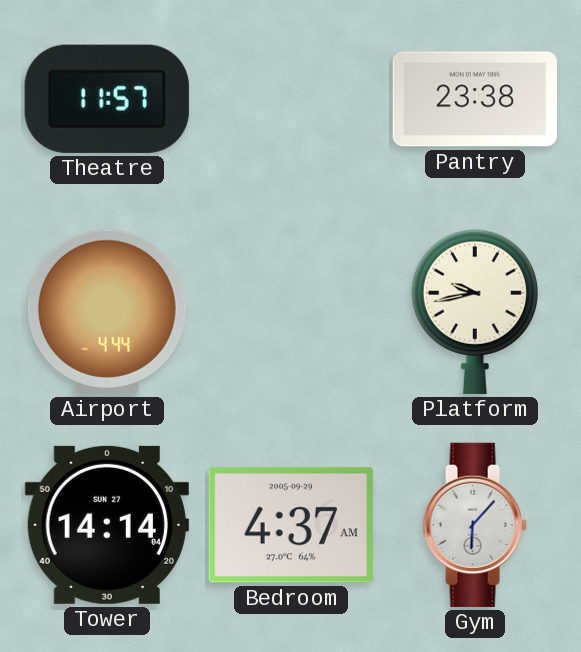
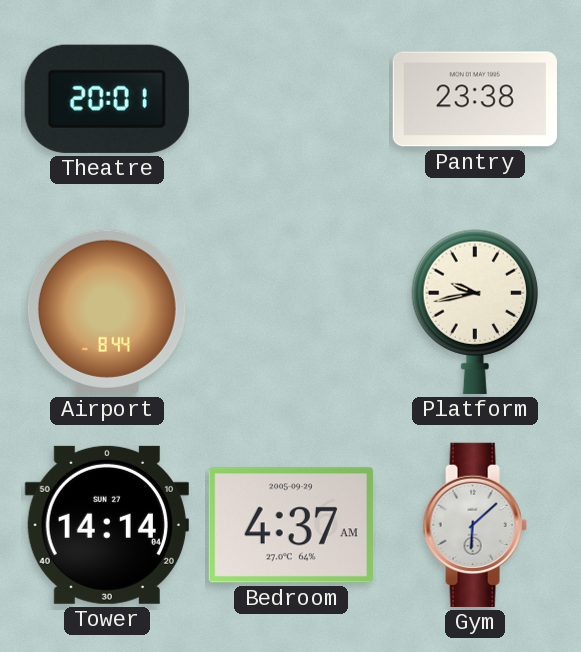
Theatre: 11:57 -> 20:01
Airport: 4:44 -> 8:44
Gym: 6:07 -> 6:08
